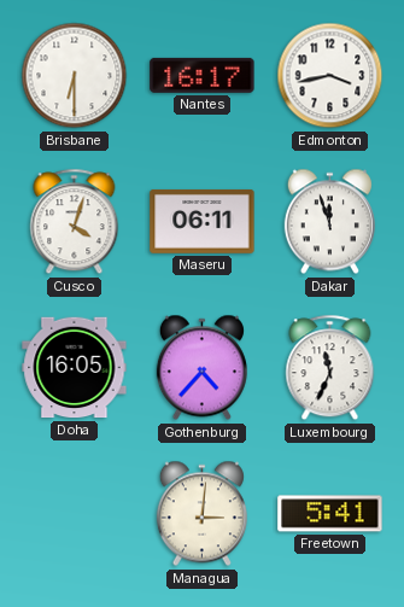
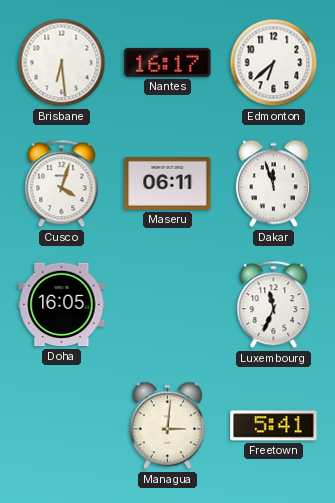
Brisbane: 6:30 -> 6:29
Edmonton: 3:43 -> 6:38
Gothenburg: 4:37 -> none
